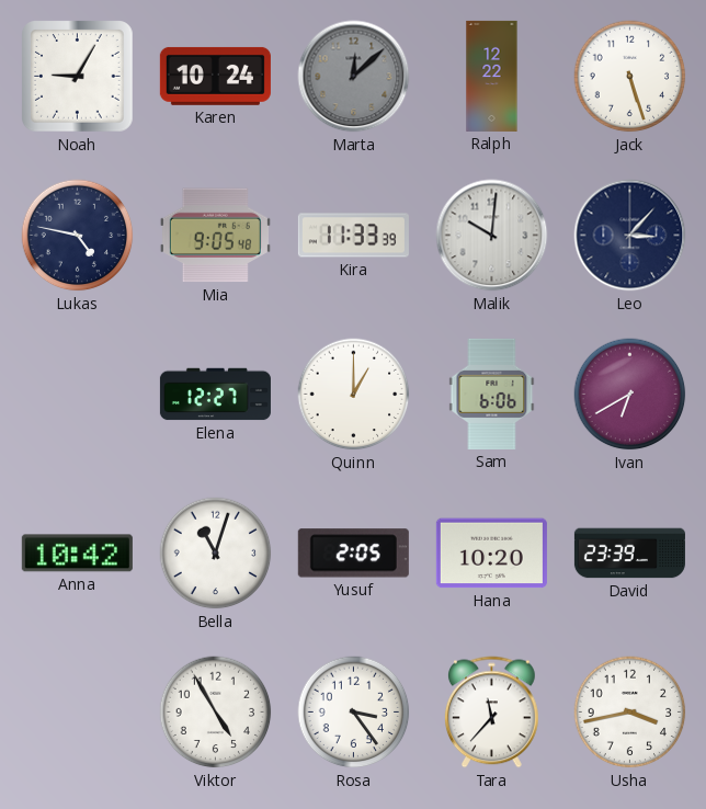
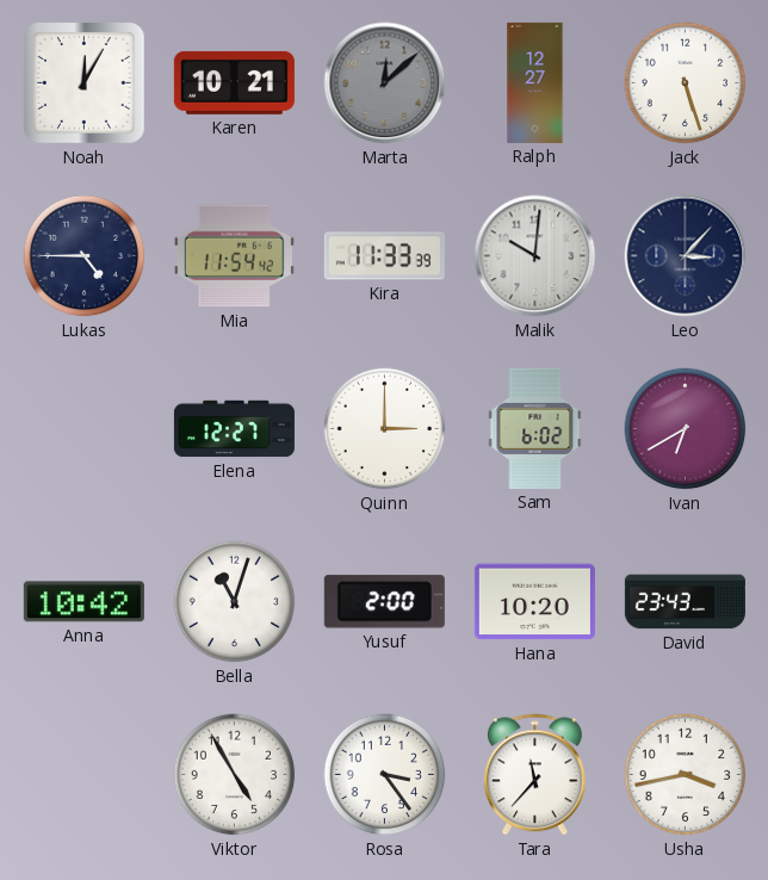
Noah: 9:05 -> 12:05
Karen: 10:24 -> 10:21
Ralph: 12:22 -> 12:27
Lukas: 4:47 -> 4:45
Mia: 9:05 -> 11:54
Quinn: 1:00 -> 3:00
Sam: 6:06 -> 6:02
Yusuf: 2:05 -> 2:00
David: 23:39 -> 23:43
